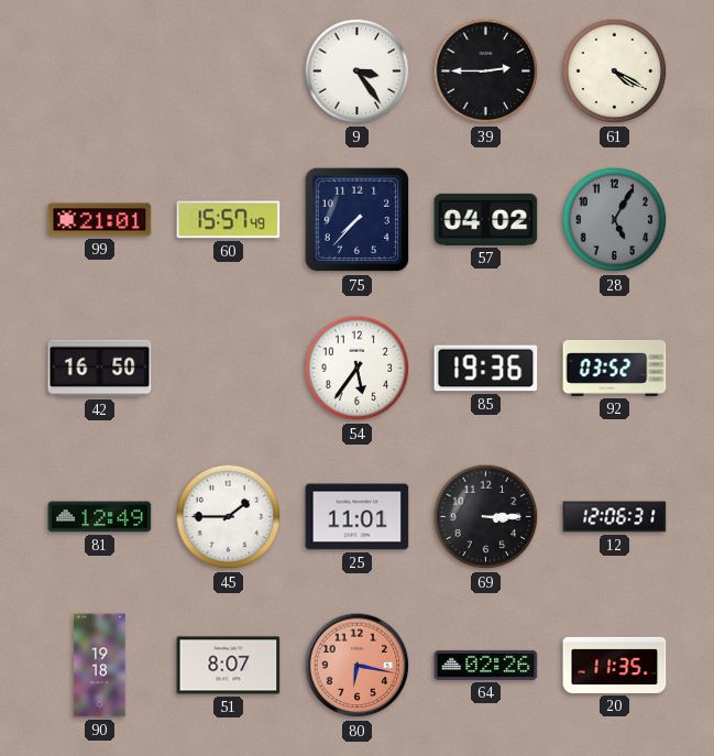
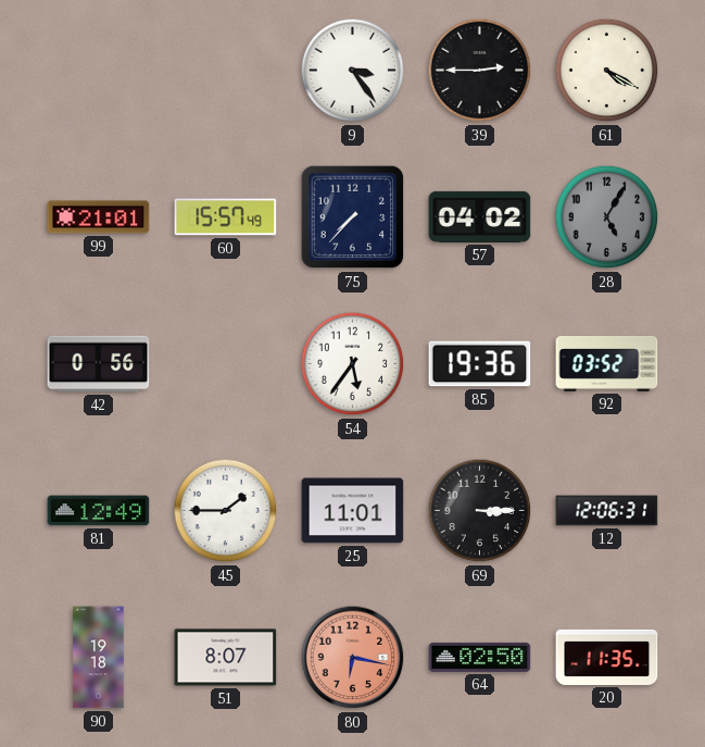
42: 16:50 -> 0:56
64: 02:26 -> 02:50
